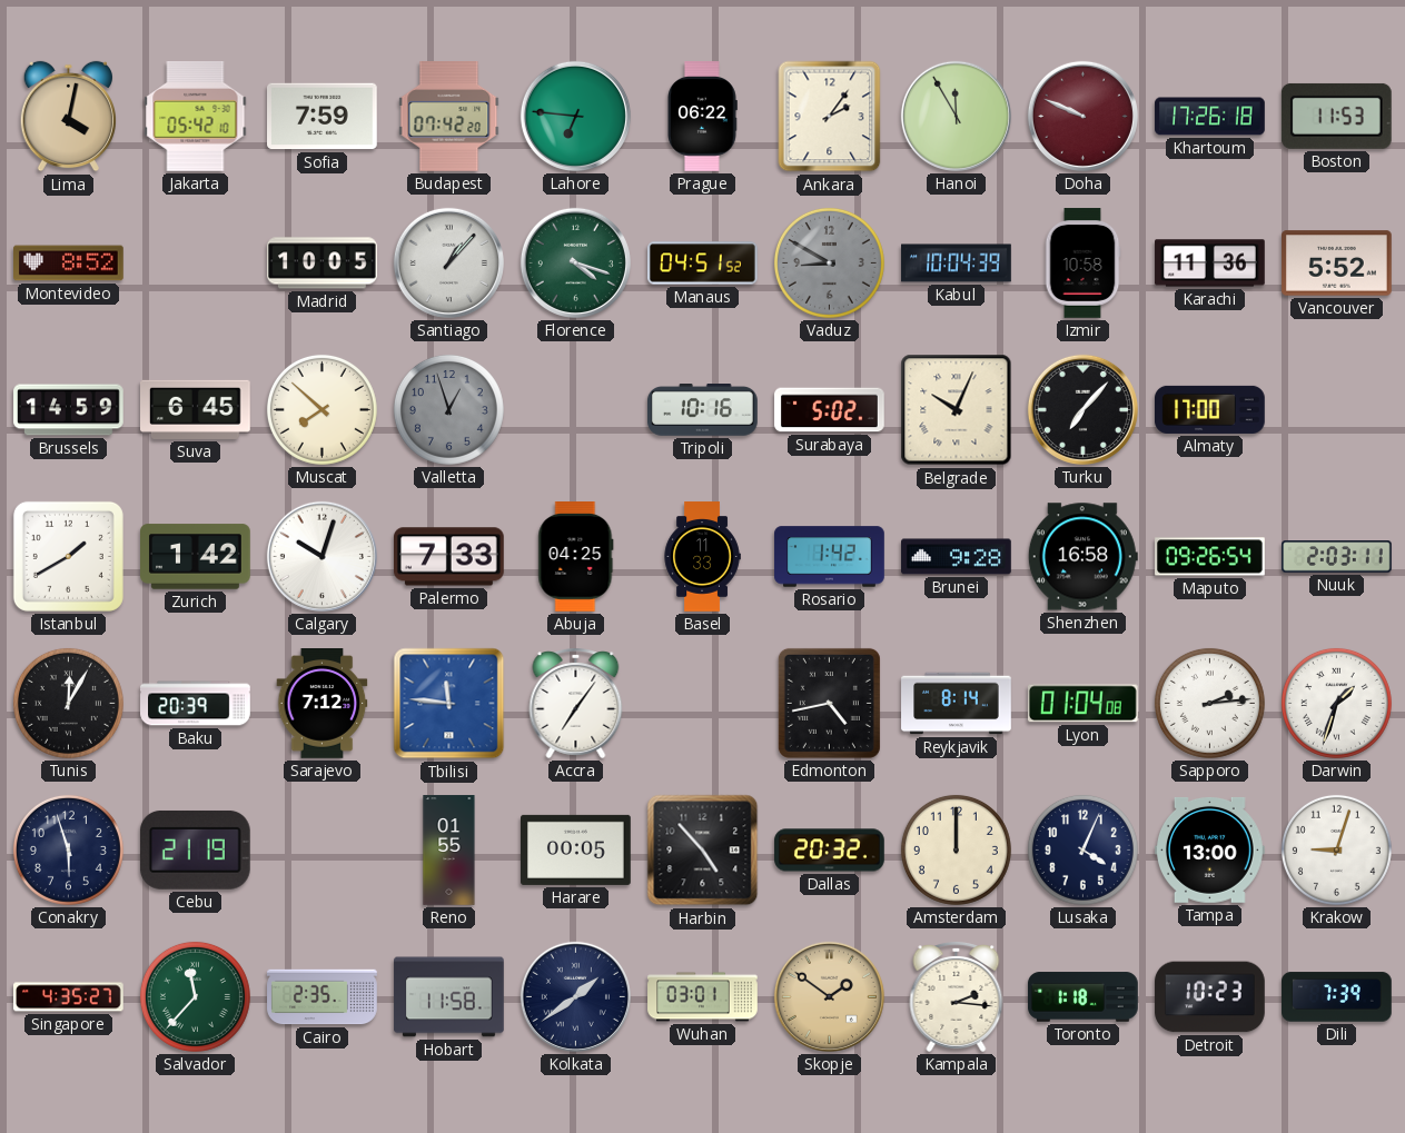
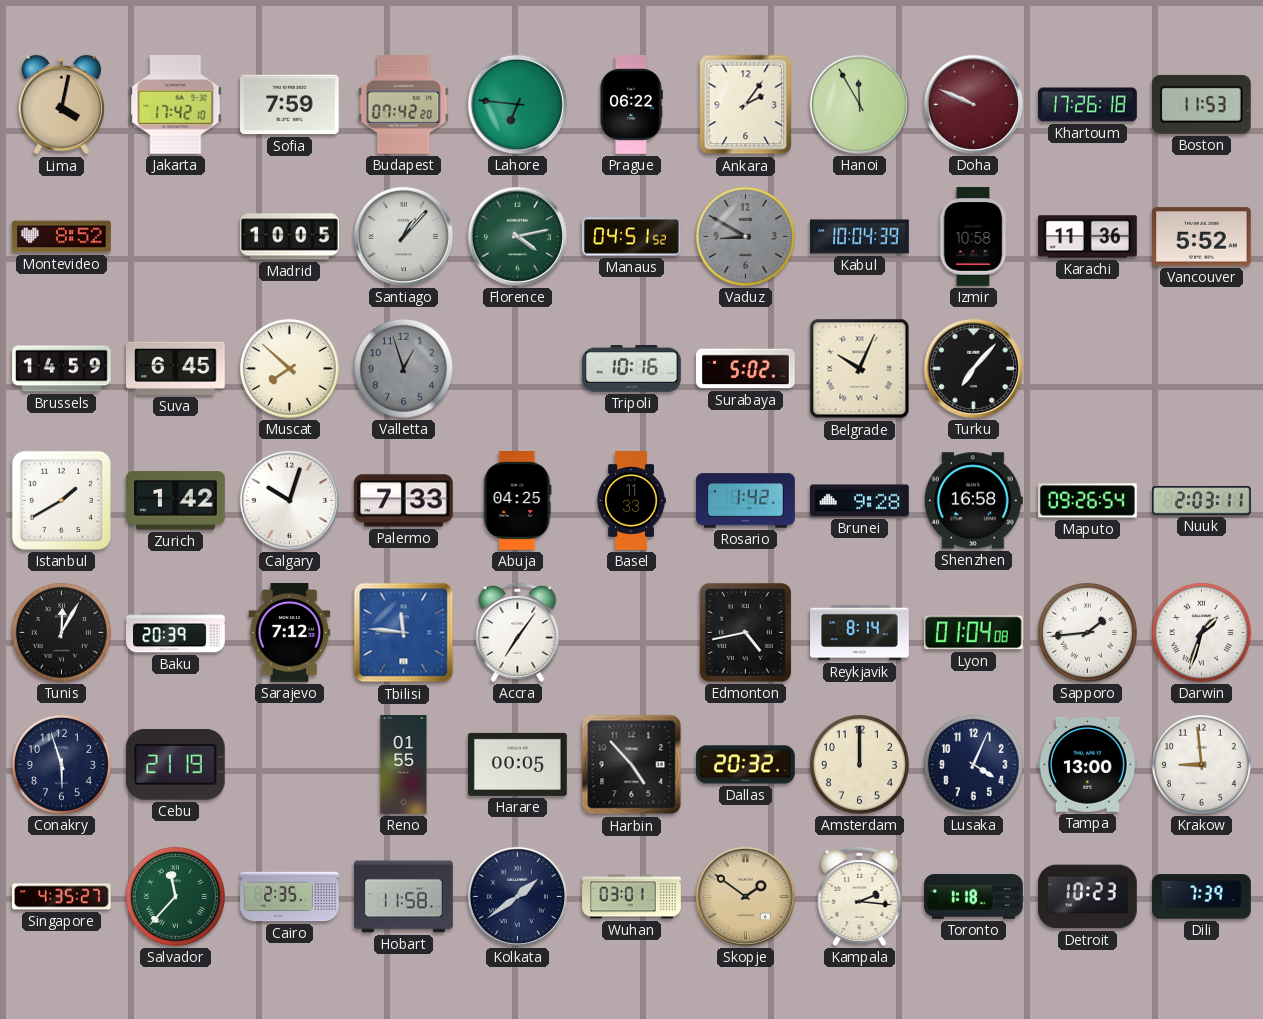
Jakarta: 05:42 -> 17:42
Florence: 4:18 -> 4:13
Almaty: 17:00 -> none
Sapporo: 2:14 -> 1:44
Krakow: 9:03 -> 8:59
